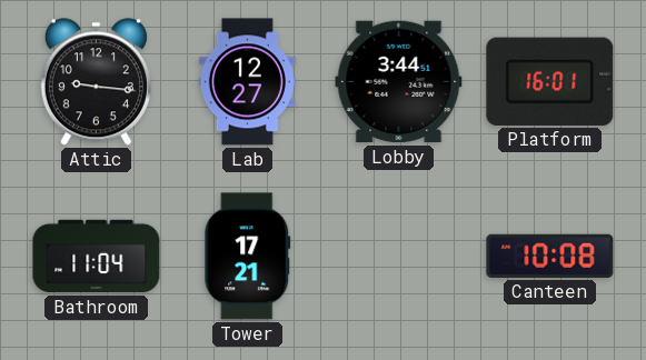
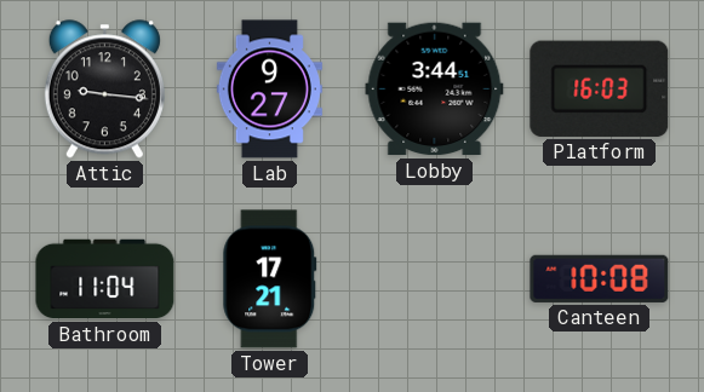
Lab: 12:27 -> 9:27
Platform: 16:01 -> 16:03
